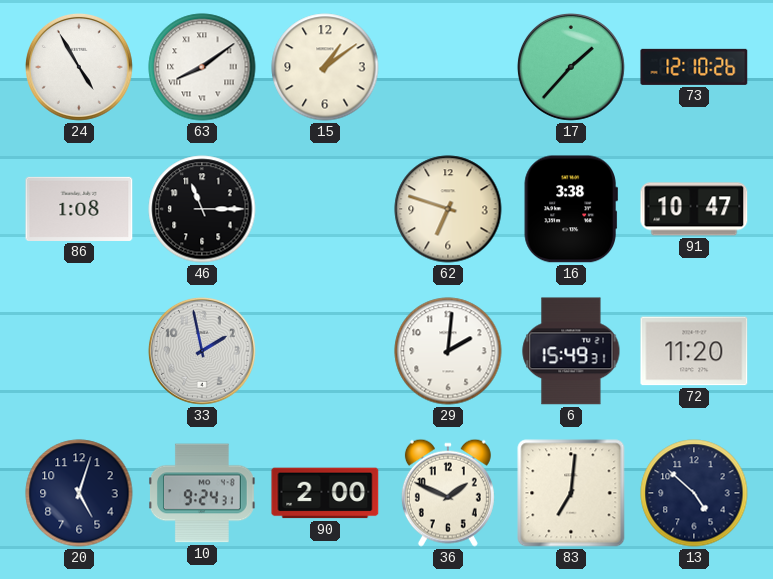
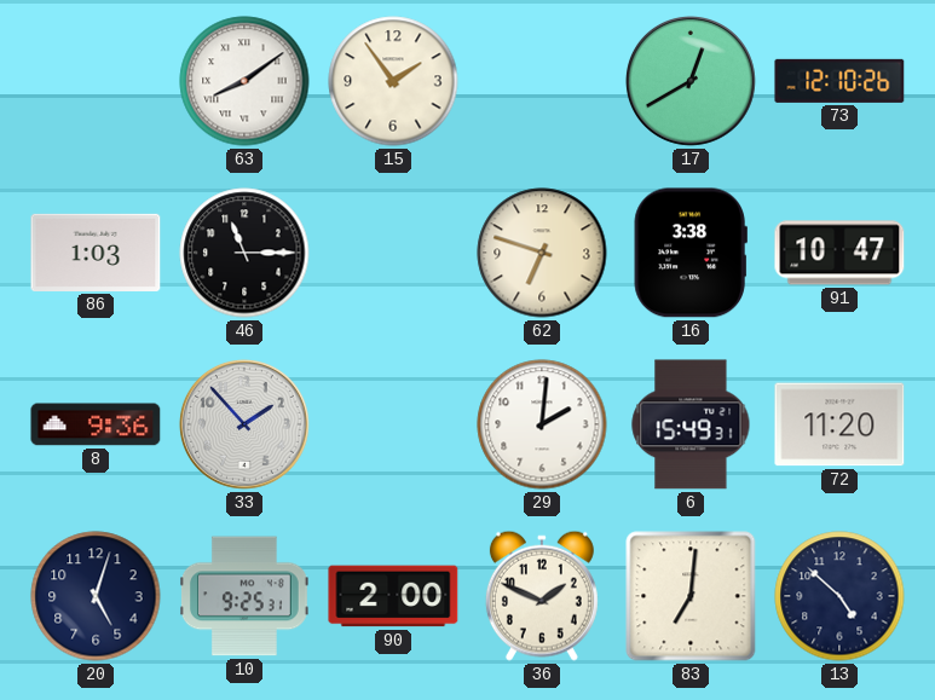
24: 4:55 -> none
15: 1:09 -> 1:54
17: 1:37 -> 12:40
86: 1:08 -> 1:03
8: none -> 9:36
33: 1:58 -> 1:53
10: 9:24 -> 9:25
